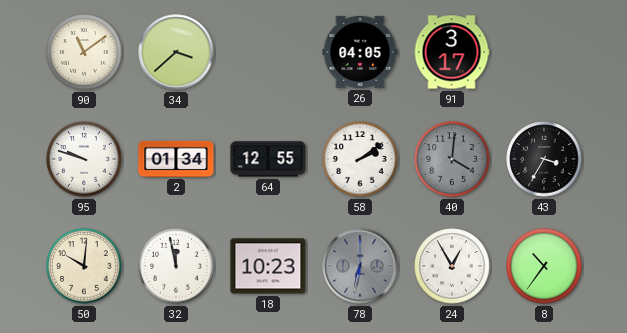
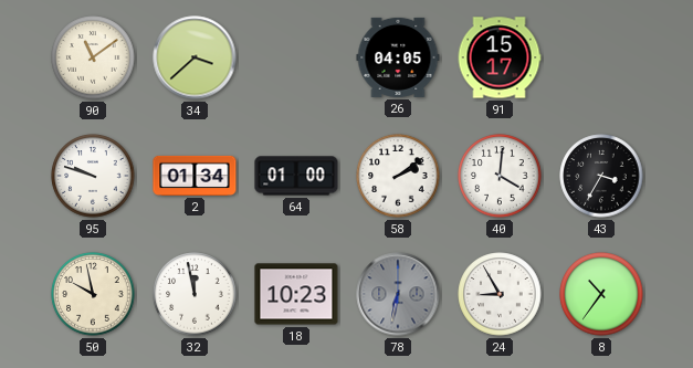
91: 3:17 -> 15:17
64: 12:55 -> 01:00
40 dial: grey -> white
50: 10:01 -> 9:58
24: 12:55 -> 8:55
